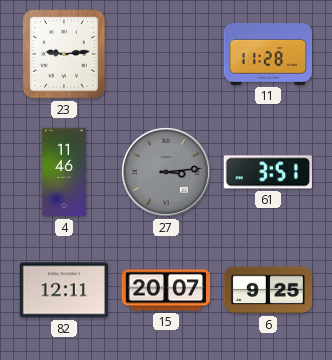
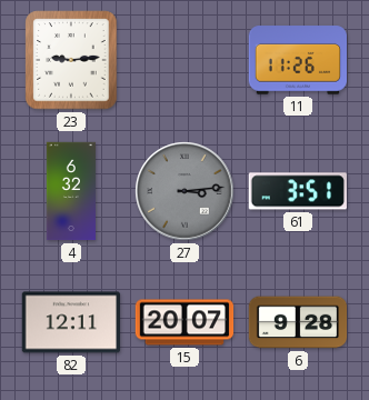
11: 11:28 -> 11:26
4: 11:46 -> 6:32
6: 9:25 -> 9:28
